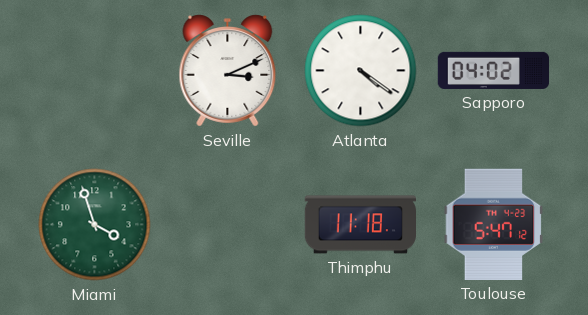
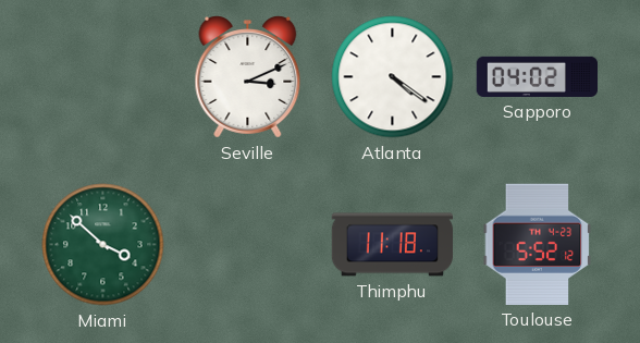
Miami: 3:57 -> 3:52
Toulouse: 5:47 -> 5:52
